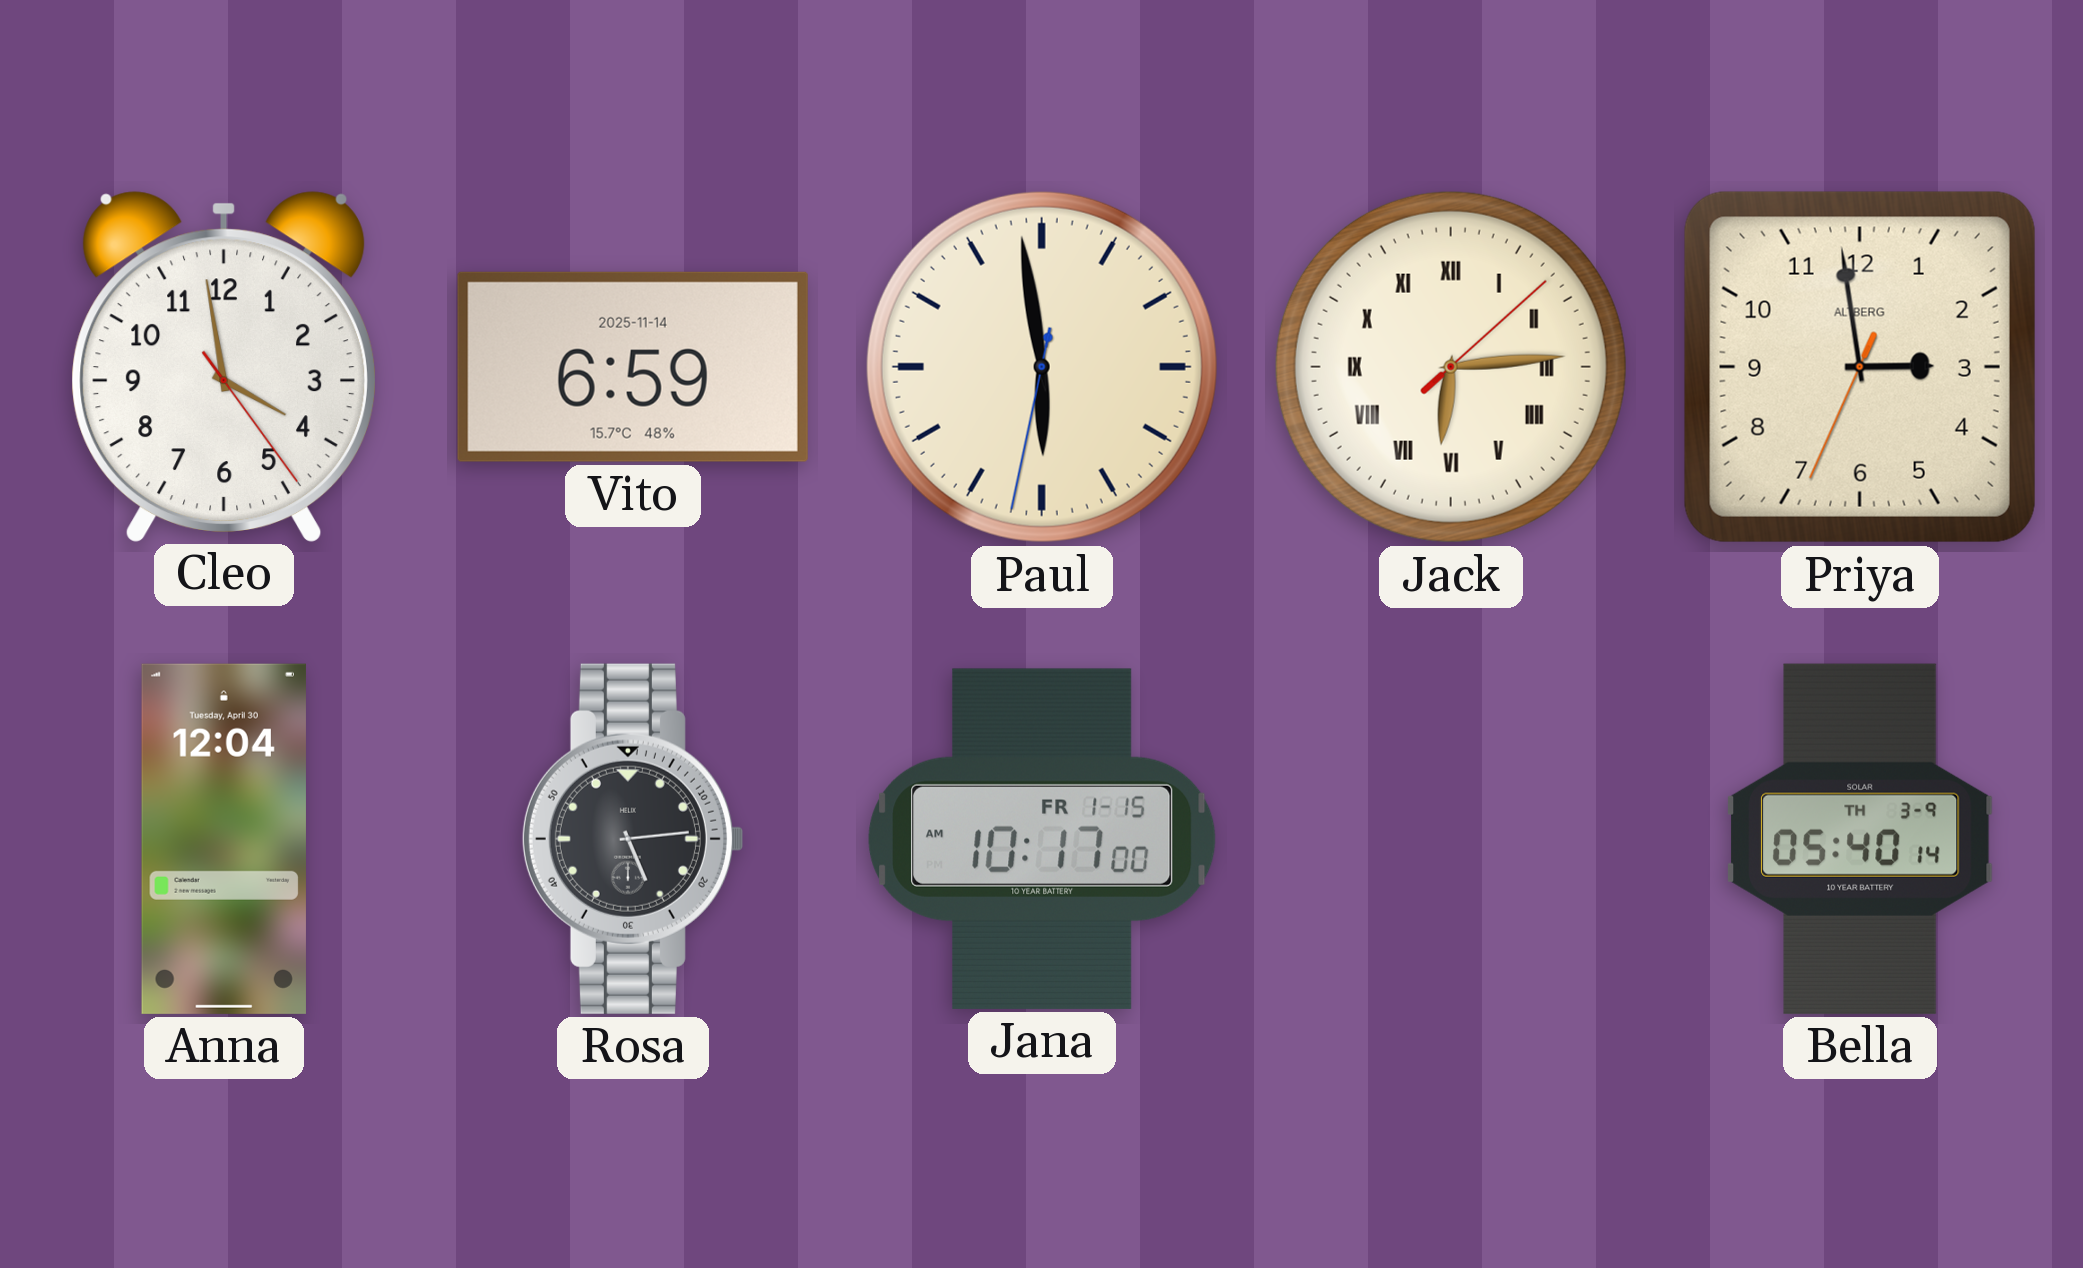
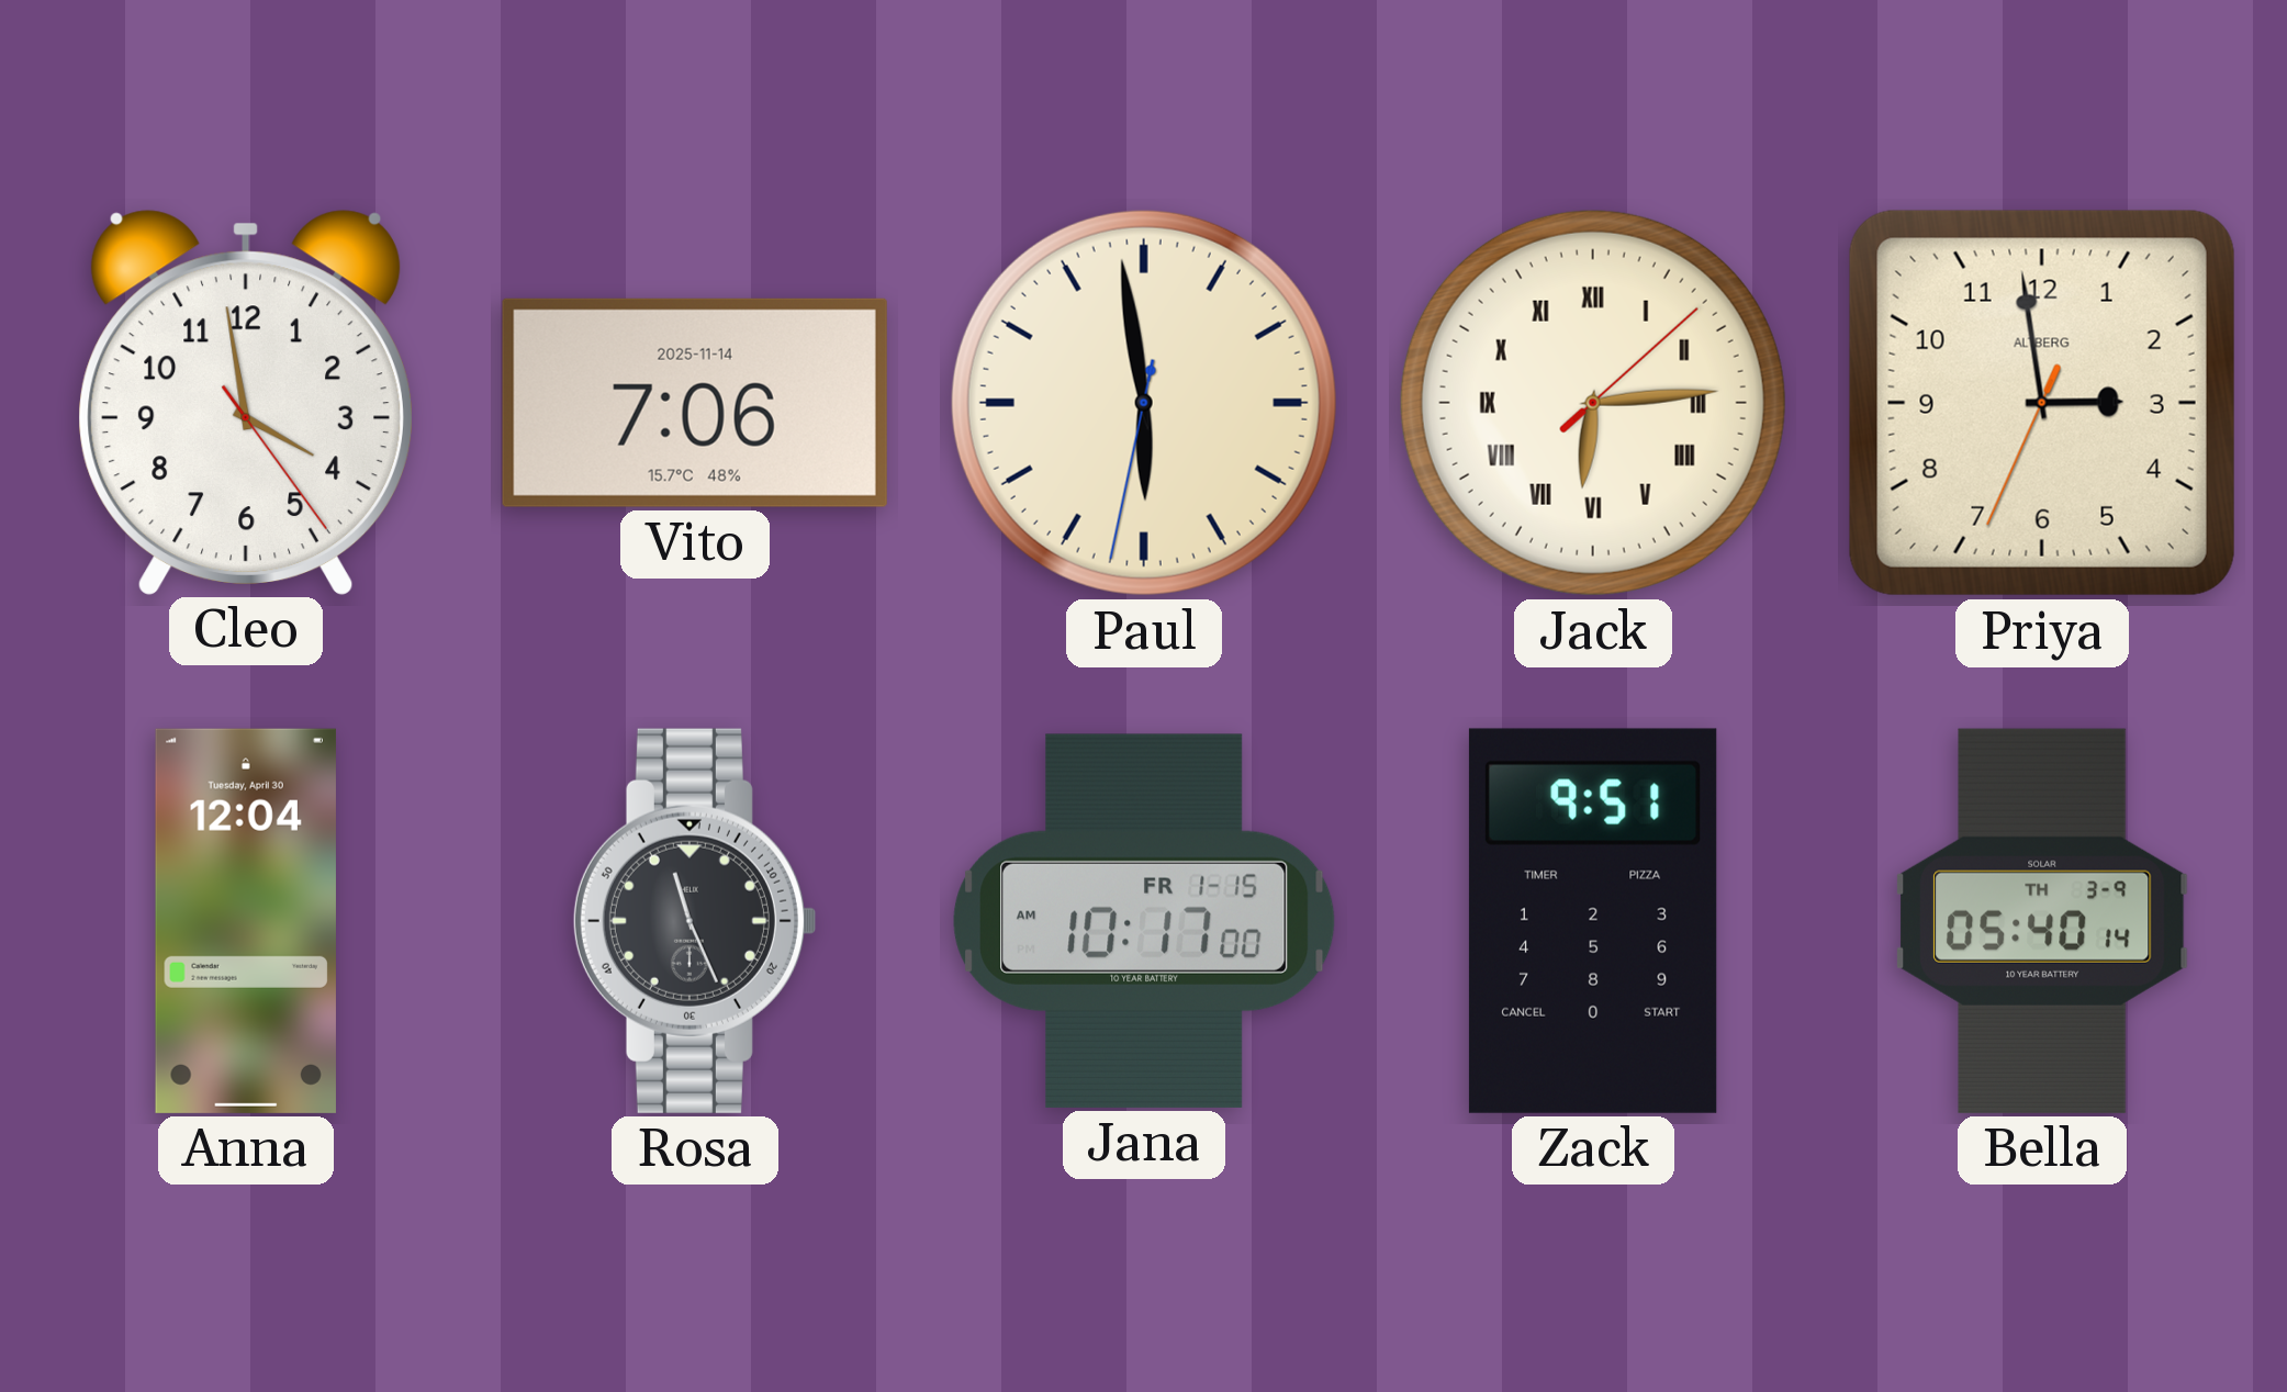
Vito: 6:59 -> 7:06
Rosa: 5:14 -> 11:26
Zack: none -> 9:51
